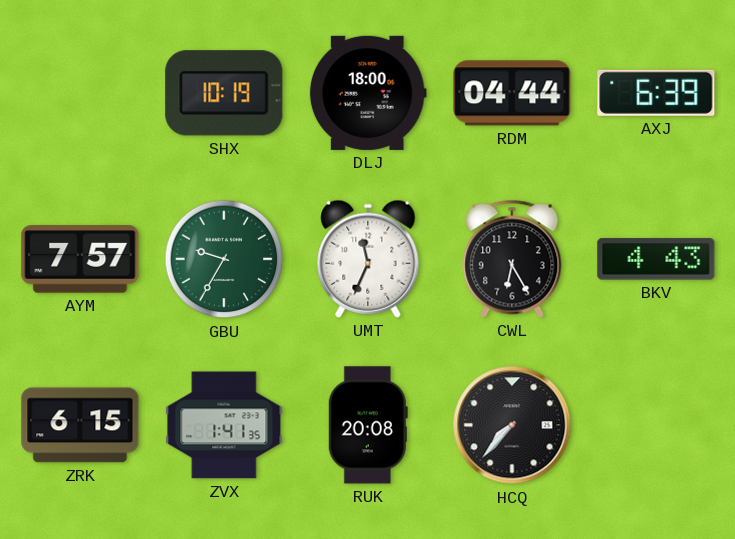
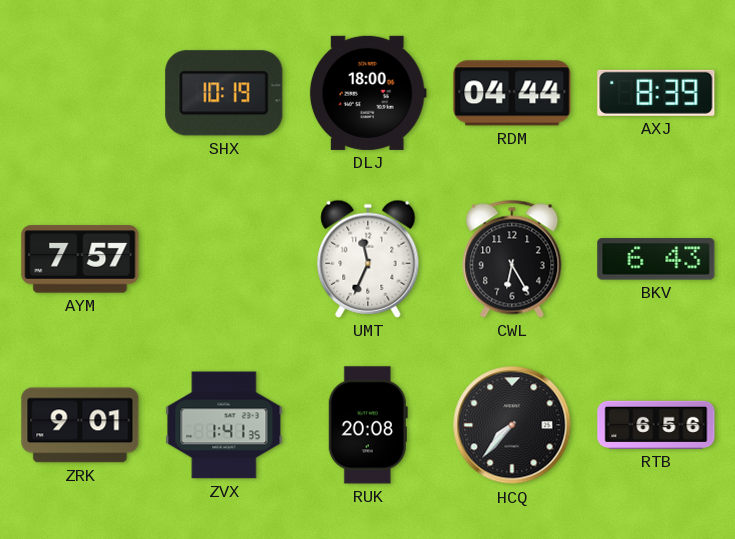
AXJ: 6:39 -> 8:39
GBU: 9:35 -> none
BKV: 4:43 -> 6:43
ZRK: 6:15 -> 9:01
RTB: none -> 6:56
